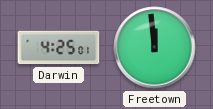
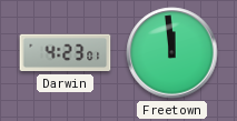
Darwin: 4:25 -> 4:23
